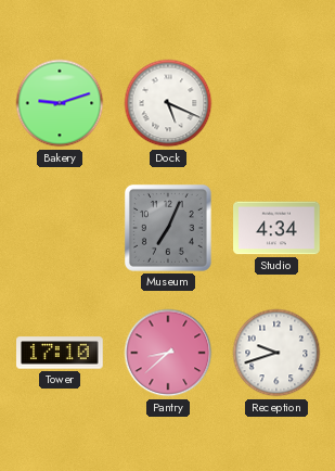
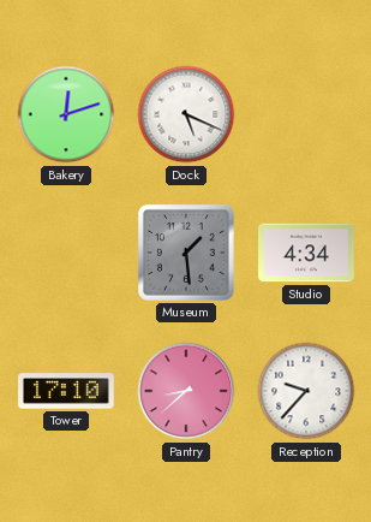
Bakery: 9:12 -> 12:12
Museum: 7:04 -> 1:29
Reception: 9:42 -> 9:37
